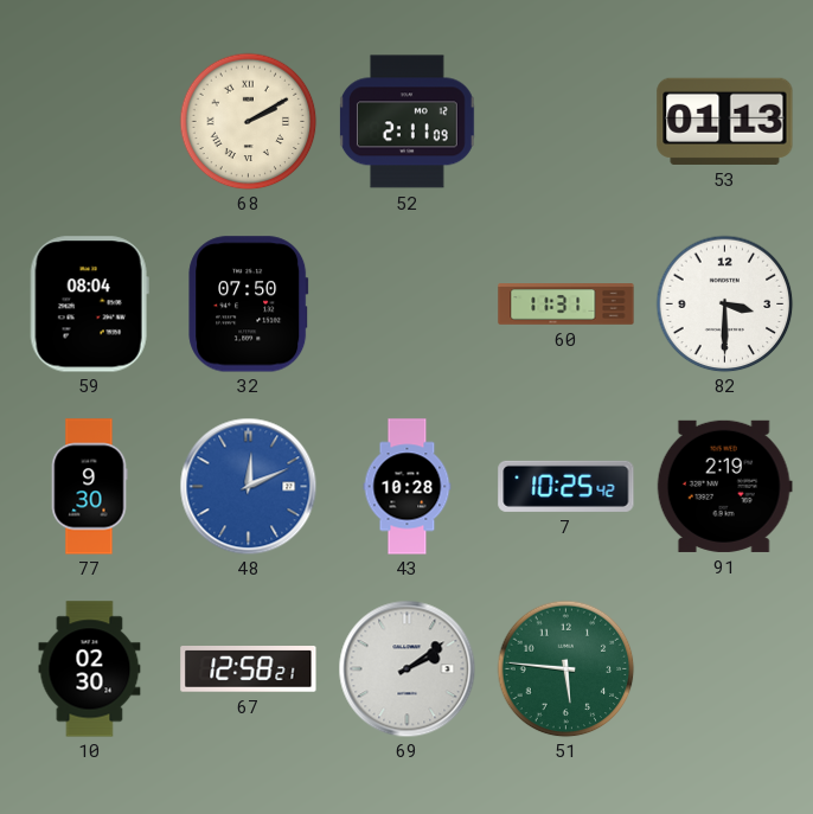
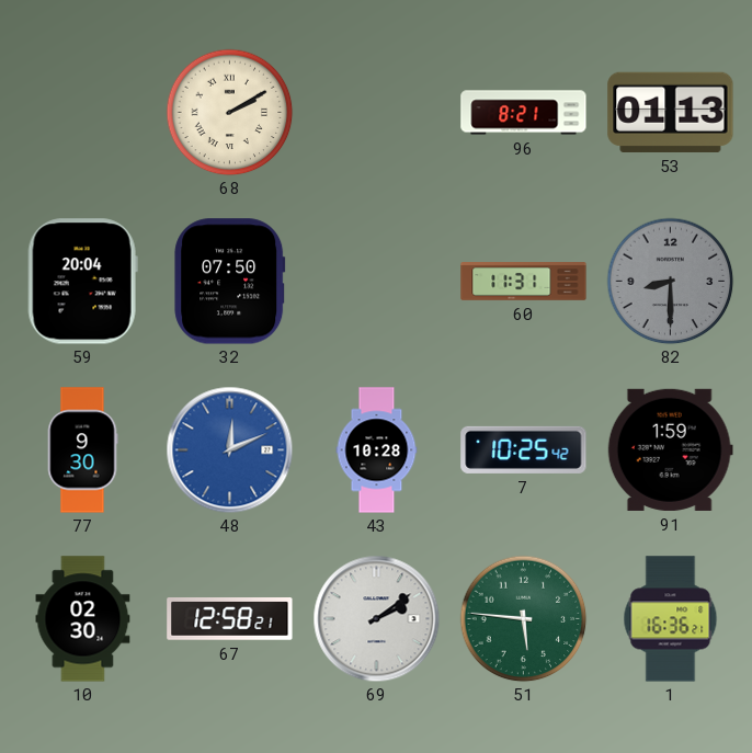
52: 2:11 -> none
96: none -> 8:21
59: 08:04 -> 20:04
82: 3:30 -> 8:30
82 dial: white -> grey
91: 2:19 -> 1:59
1: none -> 16:36
